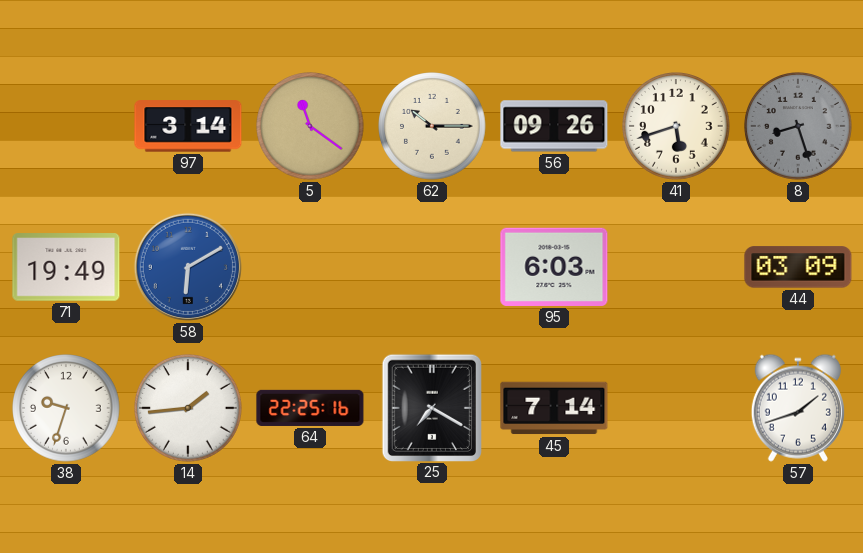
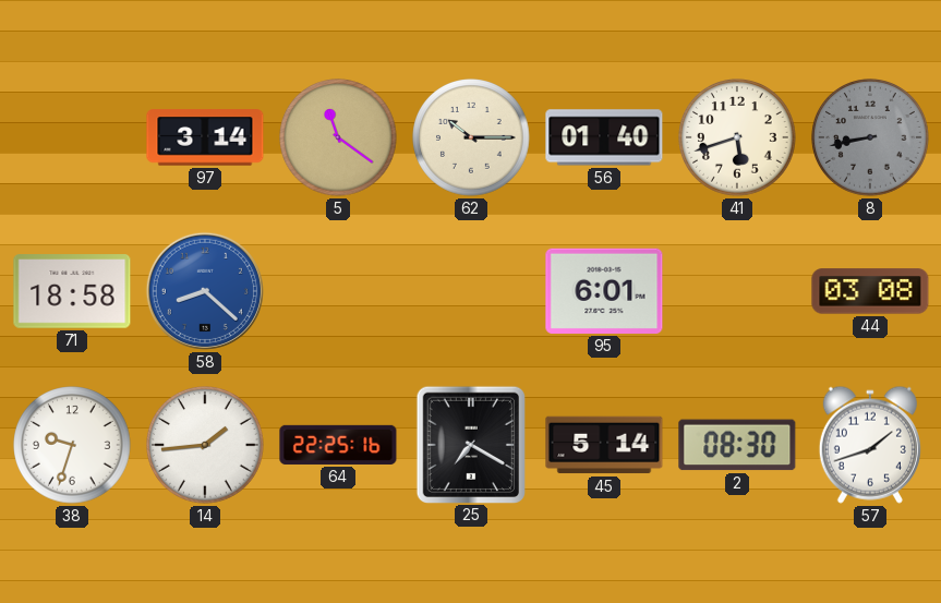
56: 09:26 -> 01:40
8: 8:27 -> 8:43
71: 19:49 -> 18:58
58: 6:10 -> 8:22
95: 6:03 -> 6:01
44: 03:09 -> 03:08
45: 7:14 -> 5:14
2: none -> 08:30
